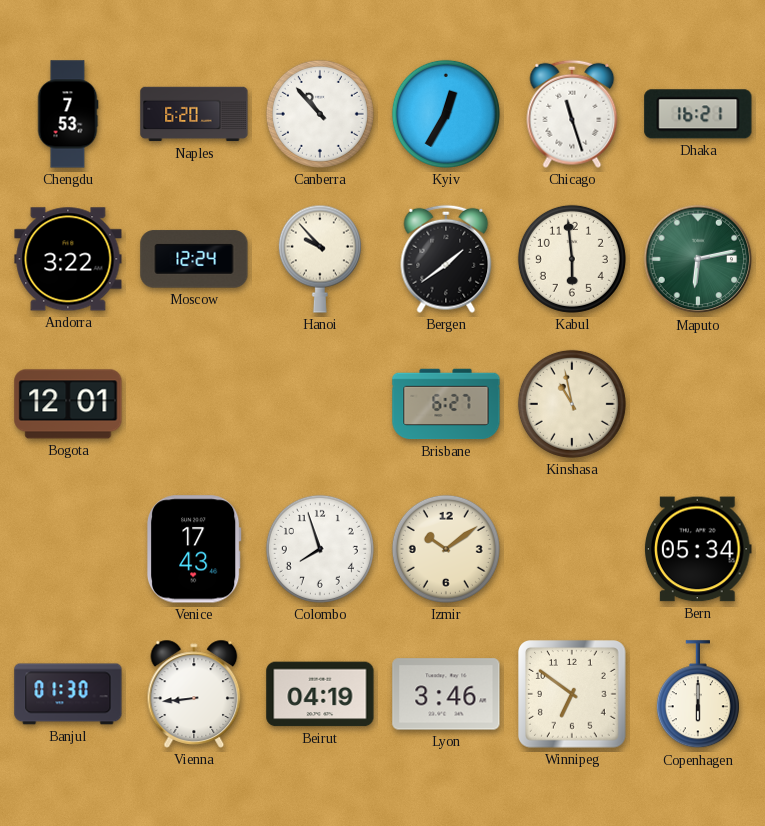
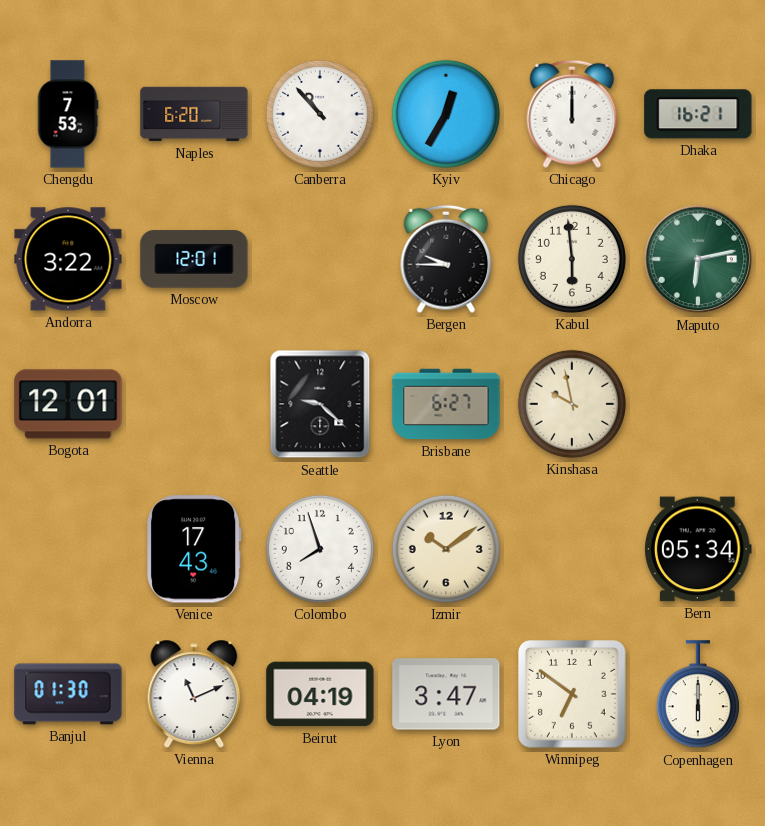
Chicago: 11:27 -> 12:00
Moscow: 12:24 -> 12:01
Hanoi: 9:53 -> none
Bergen: 1:39 -> 9:45
Seattle: none -> 9:22
Kinshasa: 10:58 -> 9:58
Vienna: 8:44 -> 11:11
Lyon: 3:46 -> 3:47
